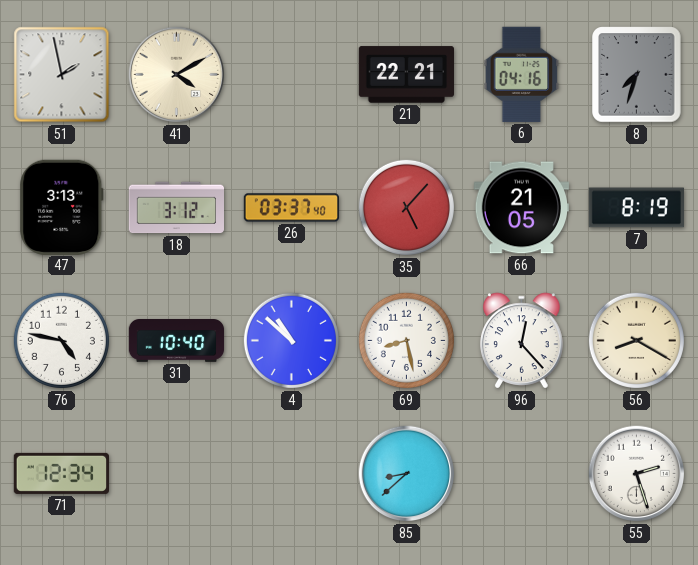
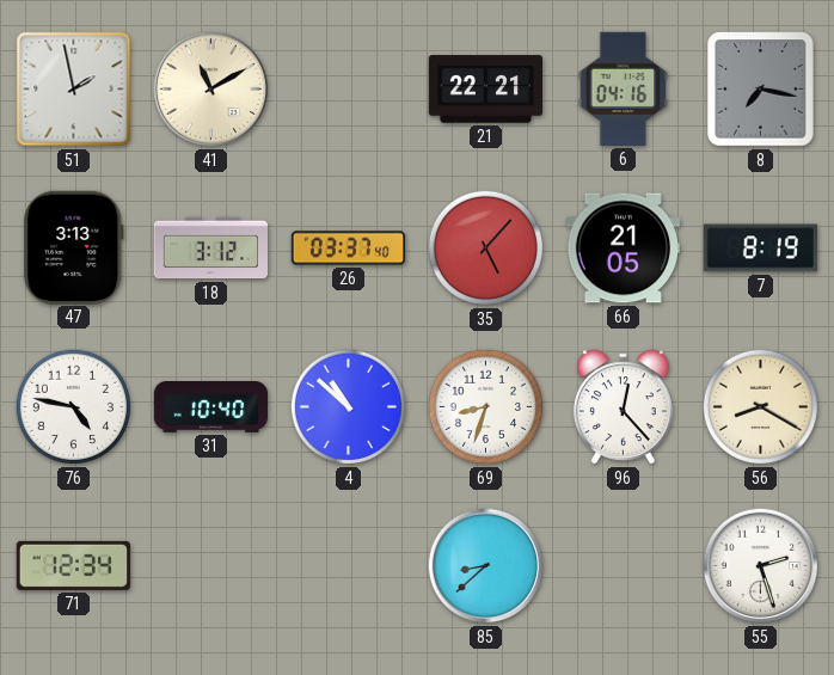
41: 4:10 -> 11:10
8: 7:33 -> 7:17
69: 8:28 -> 8:33
